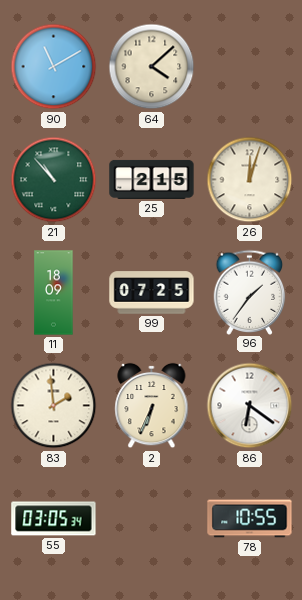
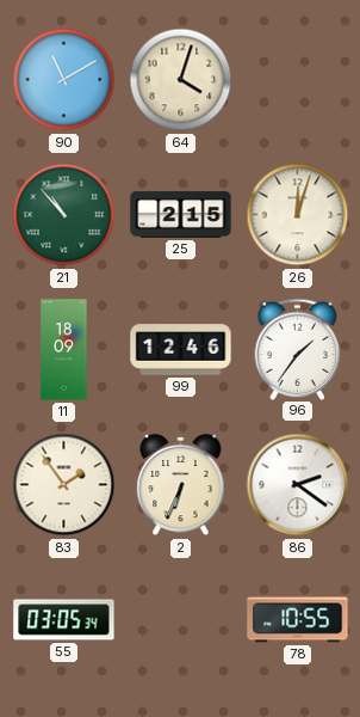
64: 4:08 -> 4:03
99: 07:25 -> 12:46
83: 1:59 -> 1:54
86: 6:21 -> 2:21
